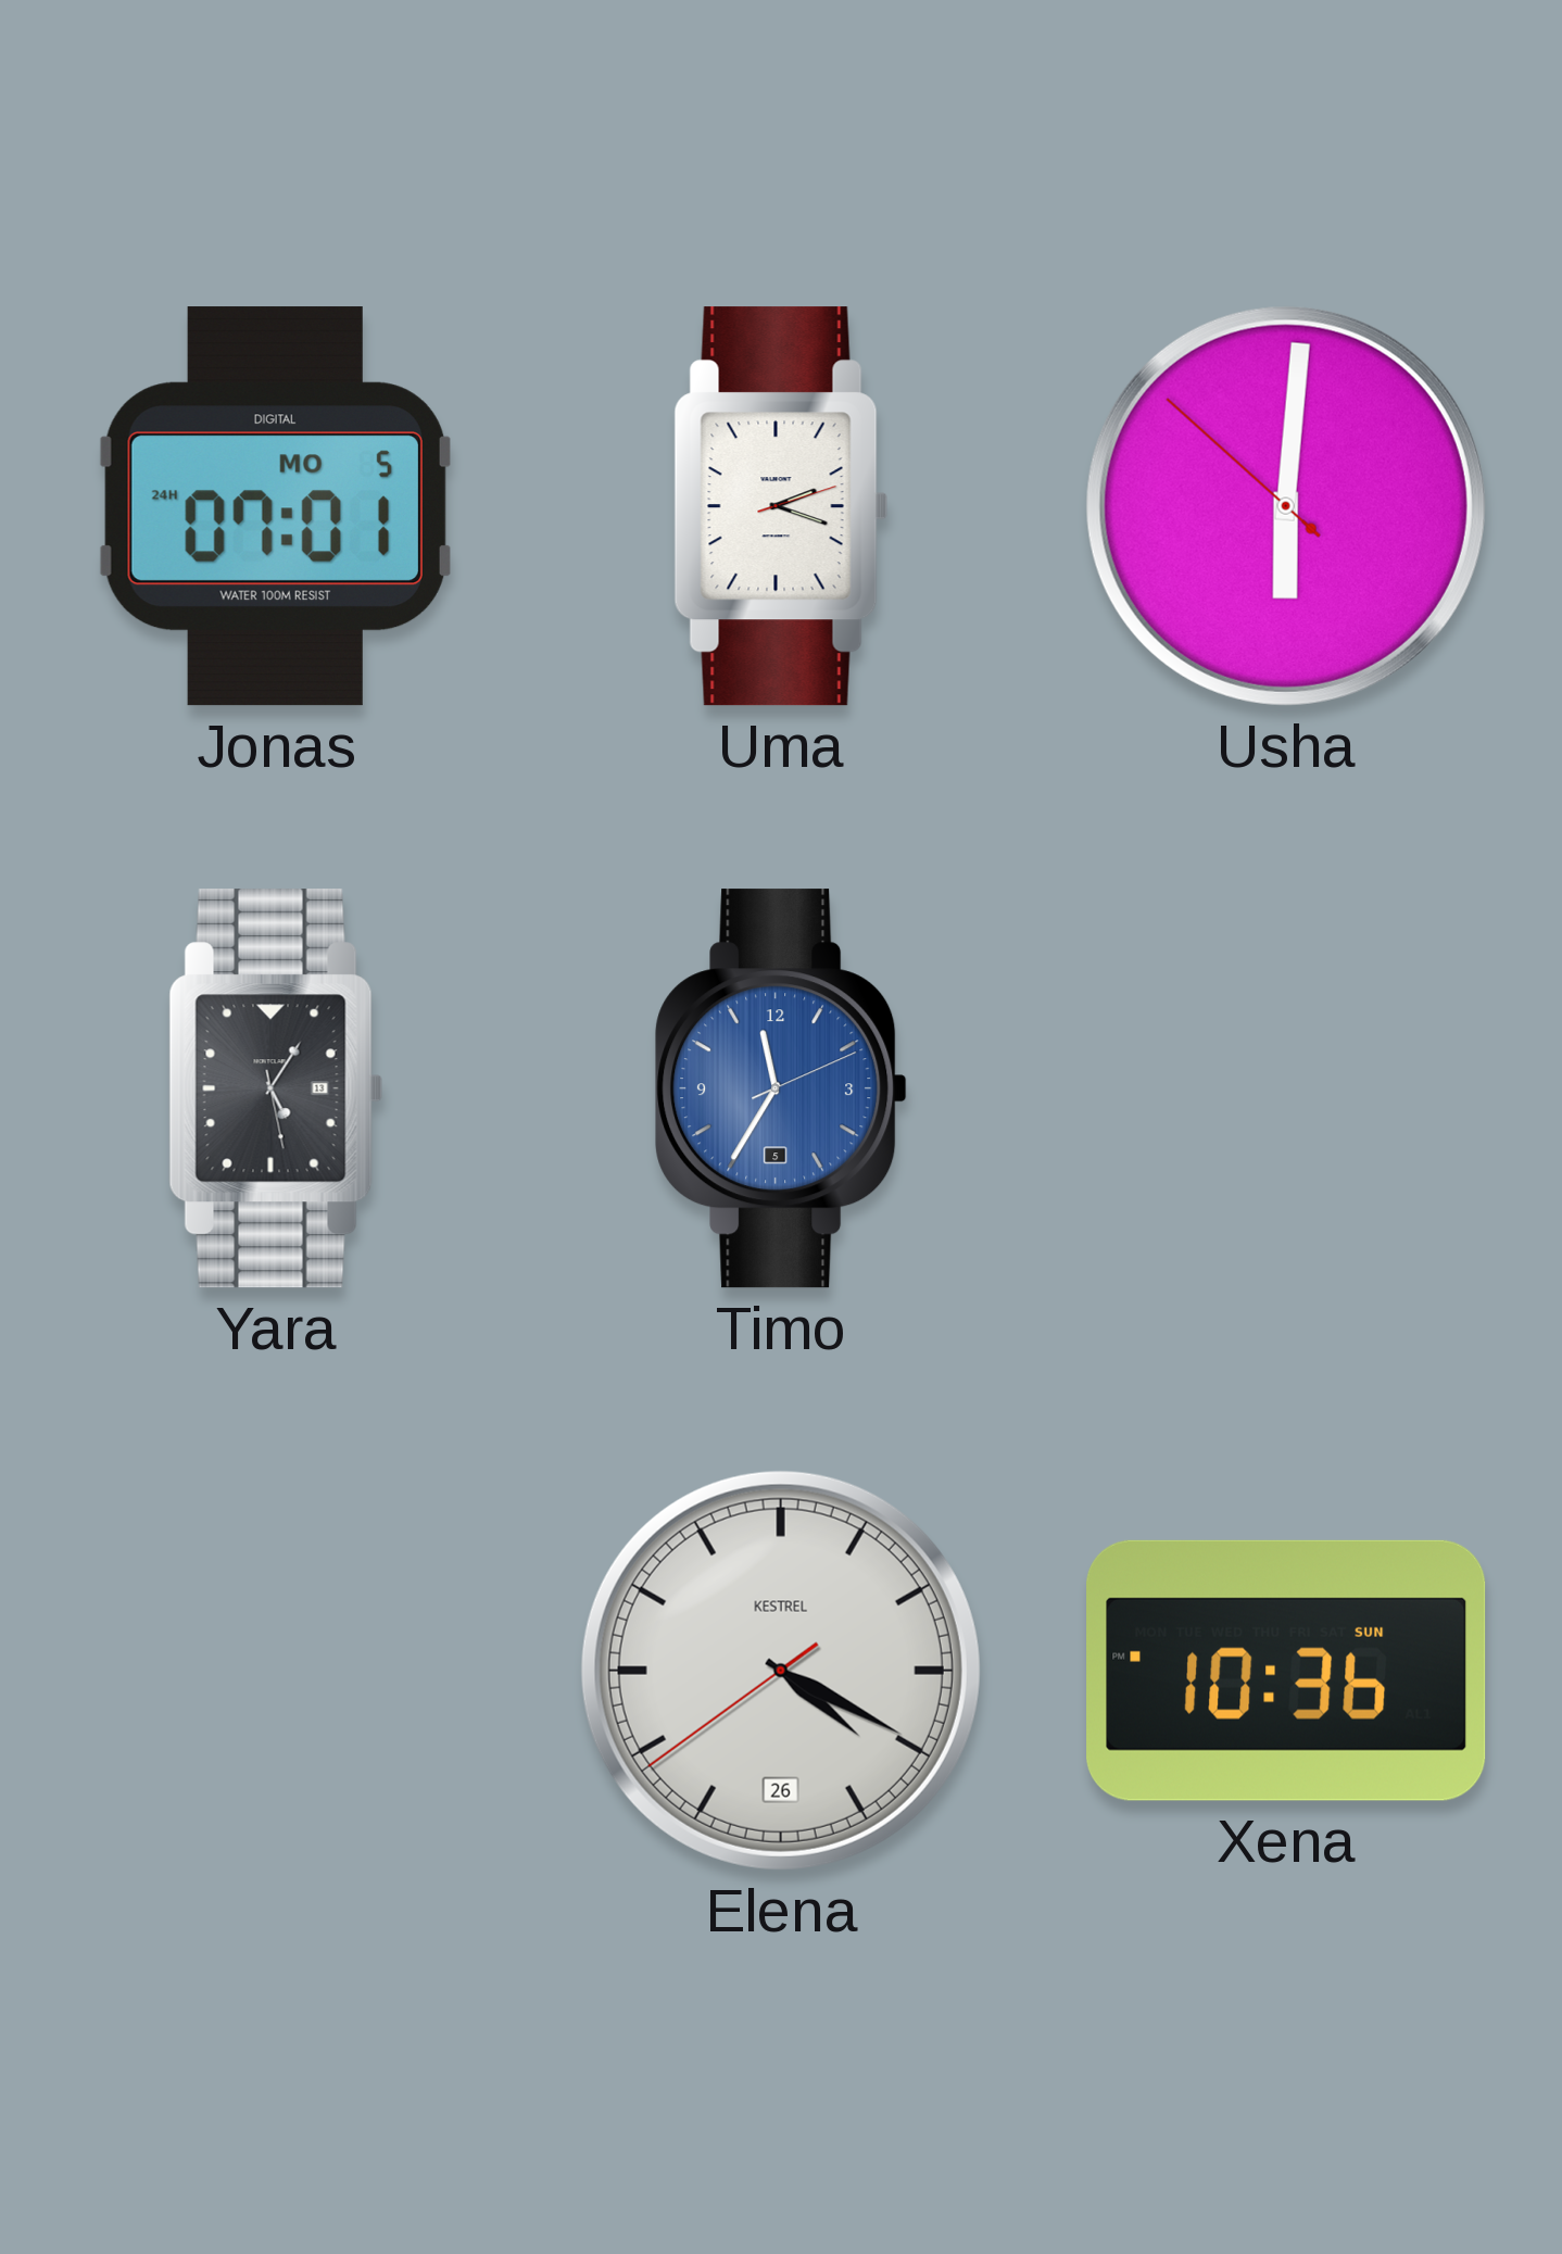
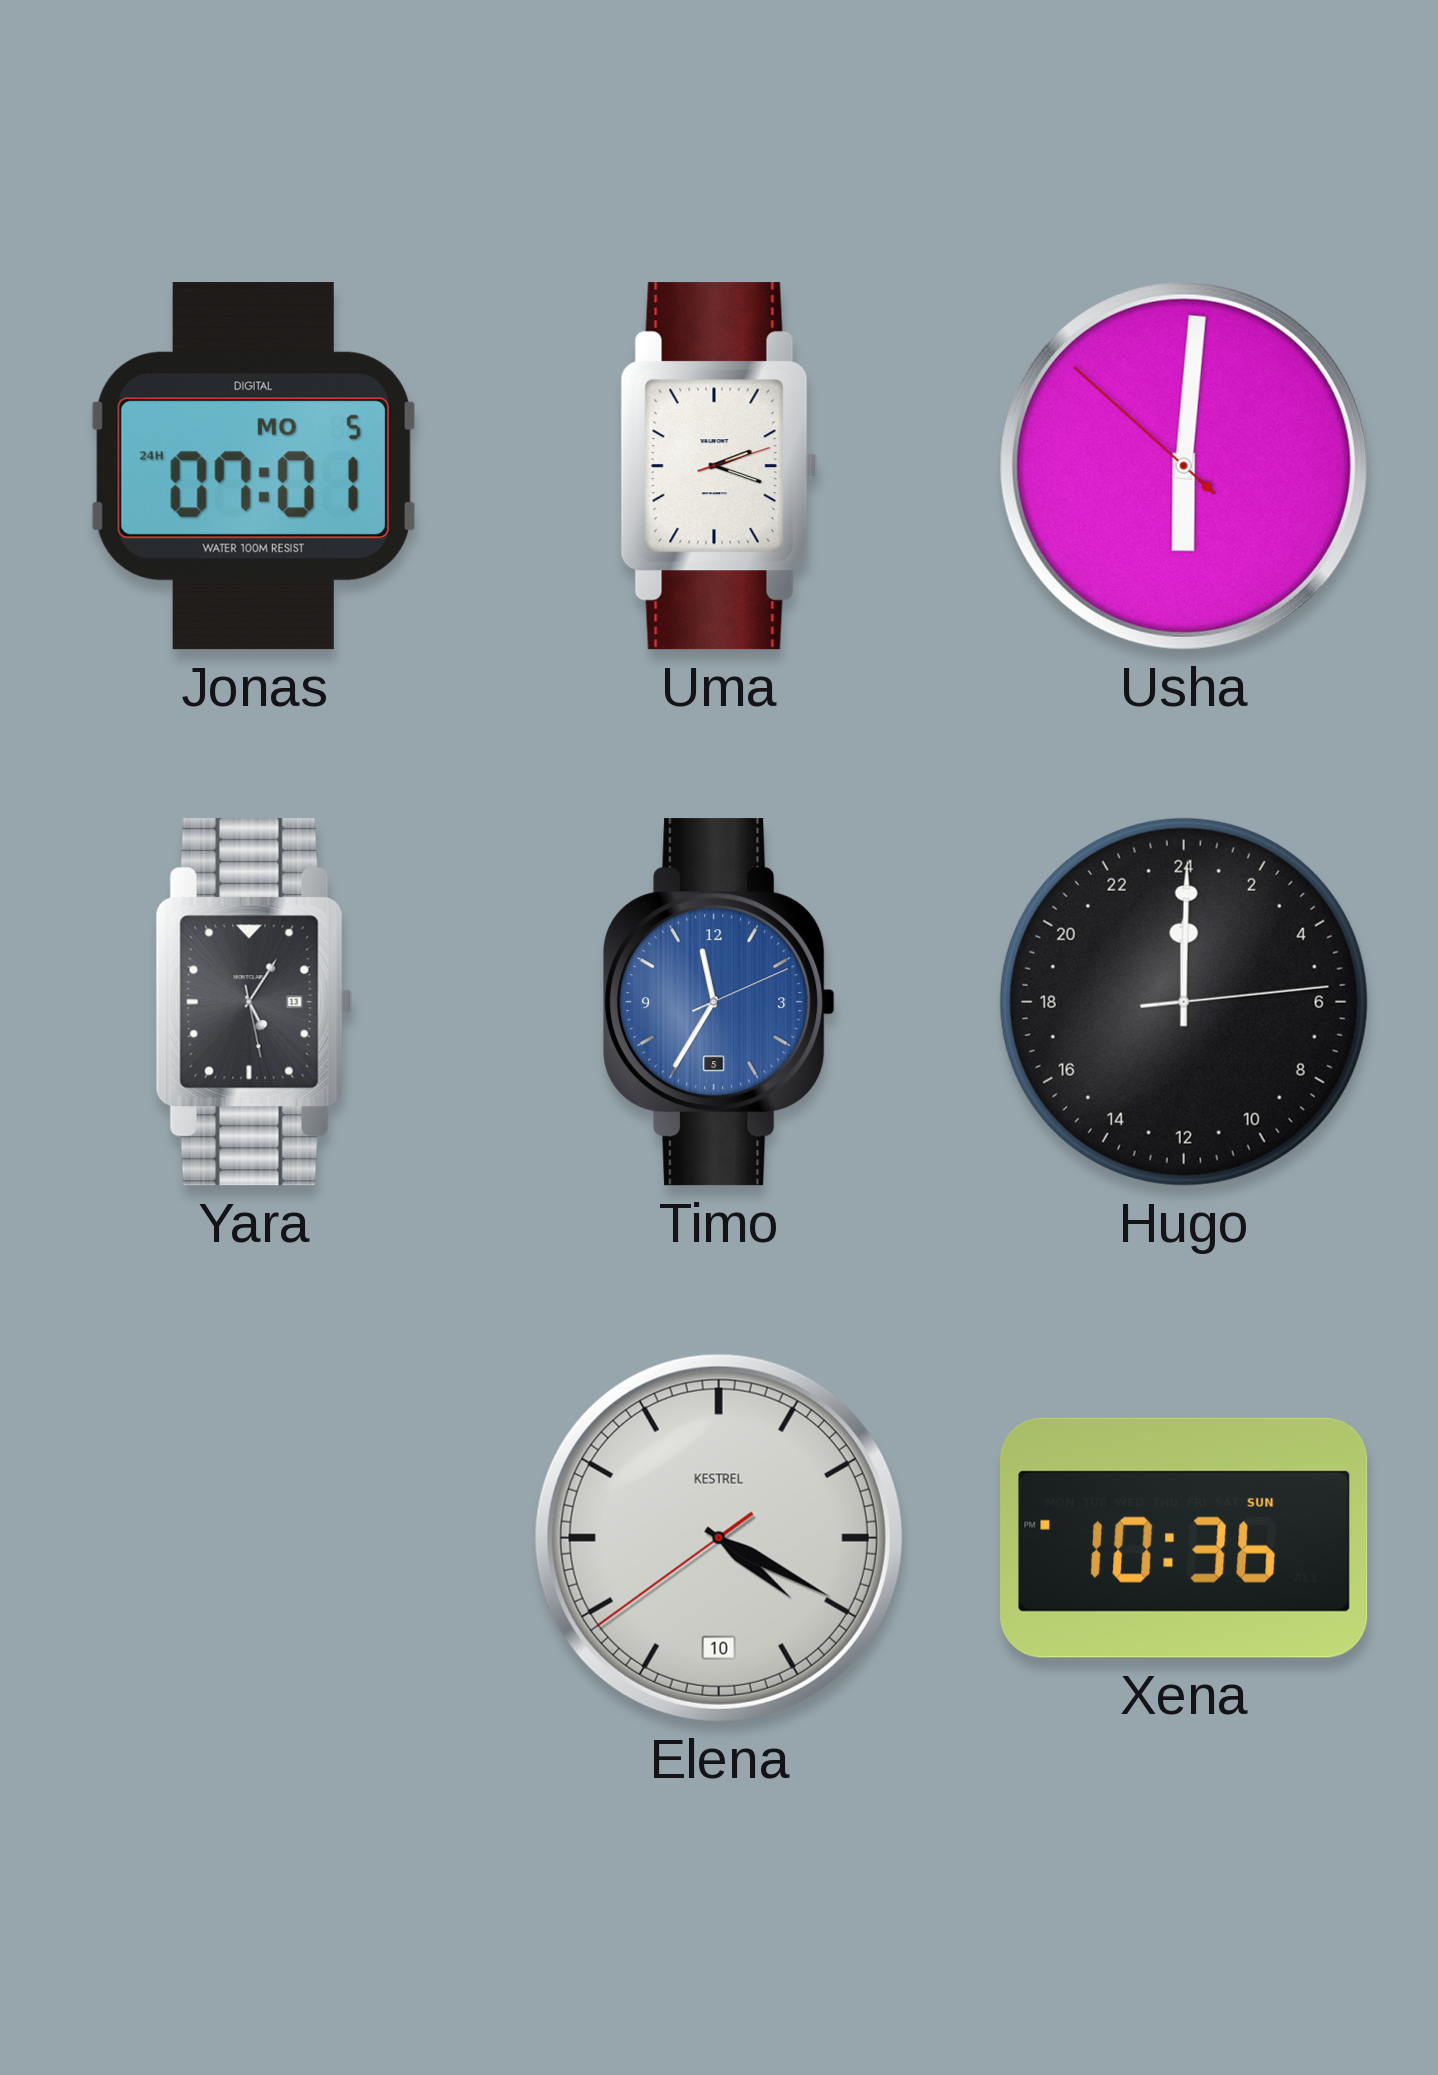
Hugo: none -> 0:00
Elena date: 26 -> 10
